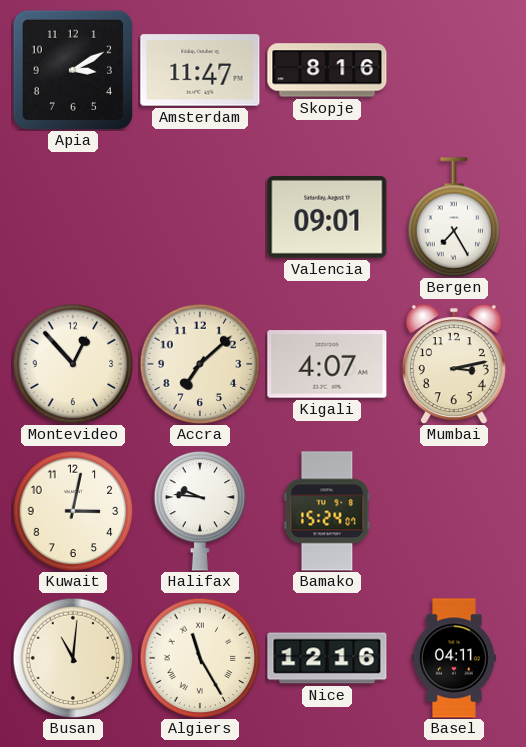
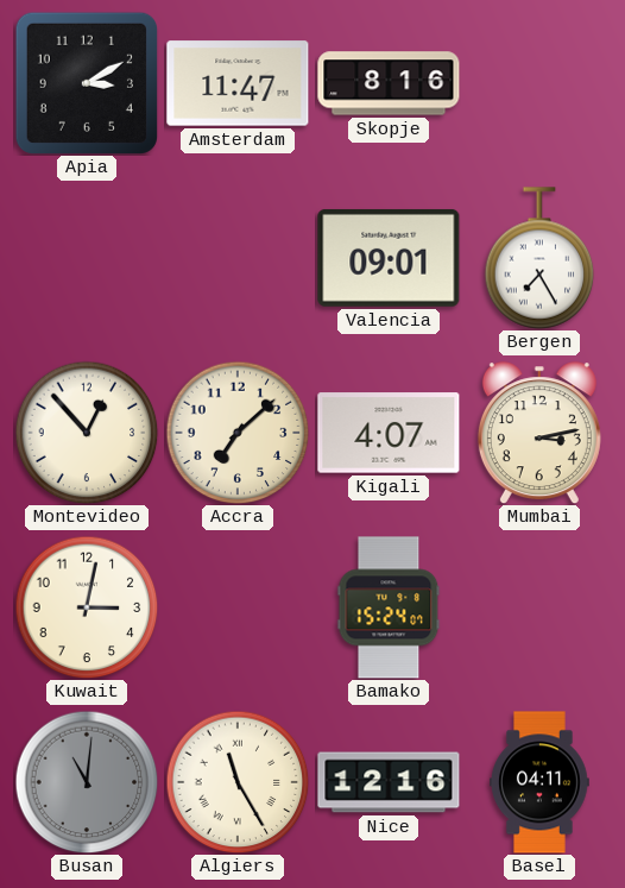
Halifax: 9:46 -> none
Busan dial: cream -> grey
